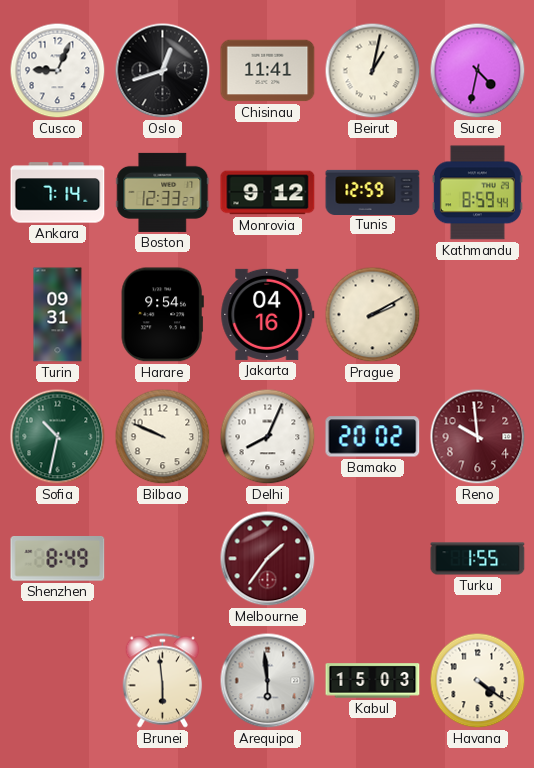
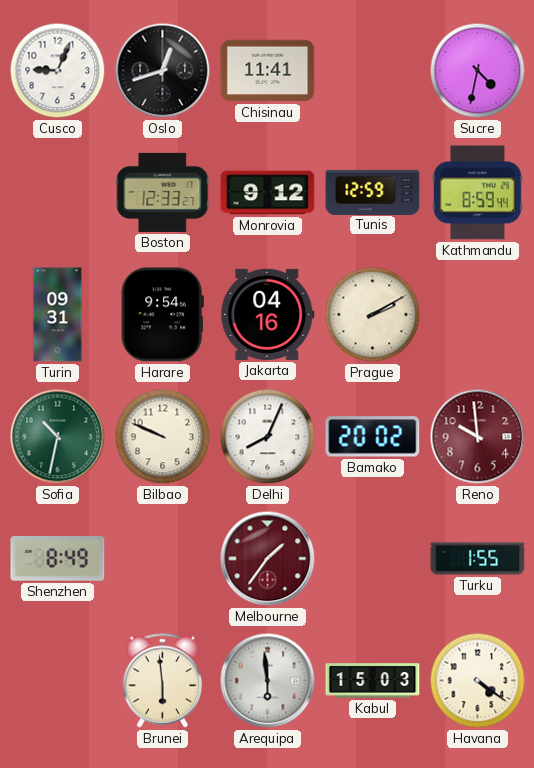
Beirut: 1:02 -> none
Ankara: 7:14 -> none
